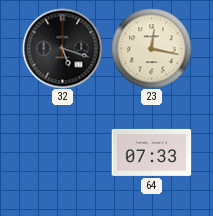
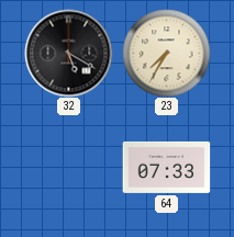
32: 5:18 -> 5:20
23: 12:17 -> 7:35
